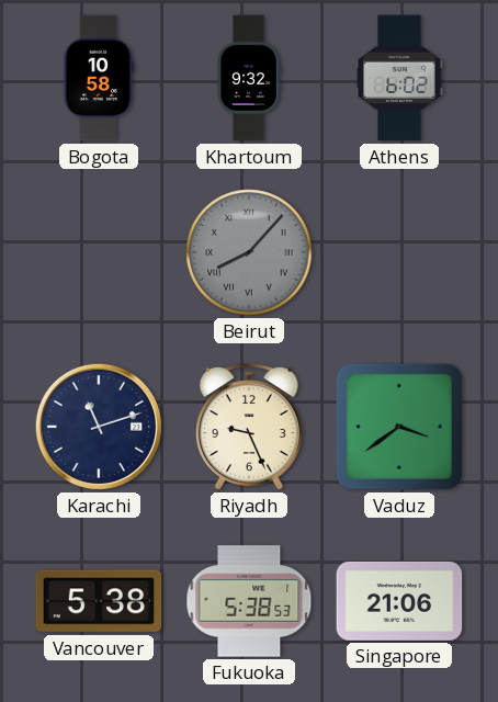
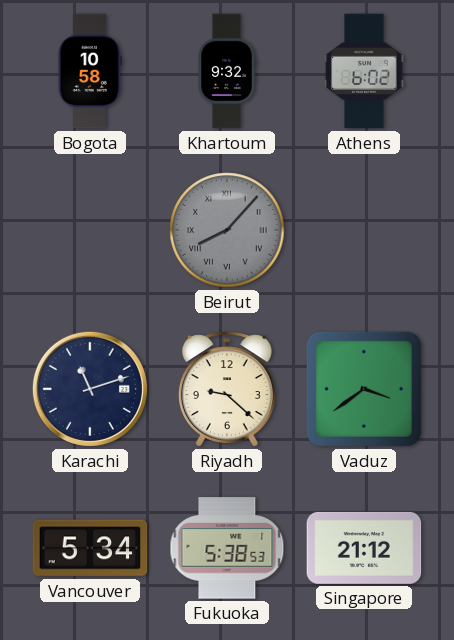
Riyadh: 9:26 -> 9:22
Vancouver: 5:38 -> 5:34
Singapore: 21:06 -> 21:12
